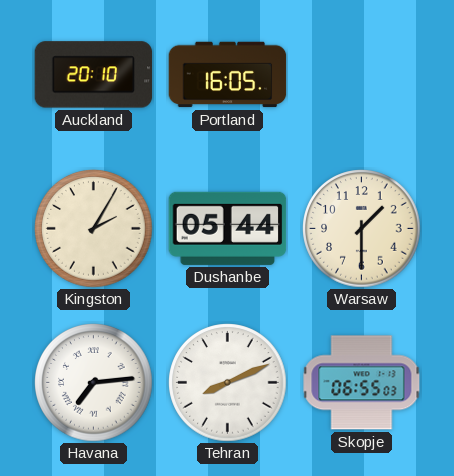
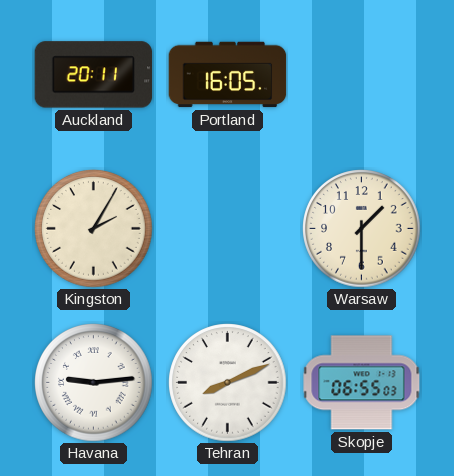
Auckland: 20:10 -> 20:11
Dushanbe: 05:44 -> none
Havana: 7:14 -> 9:14
